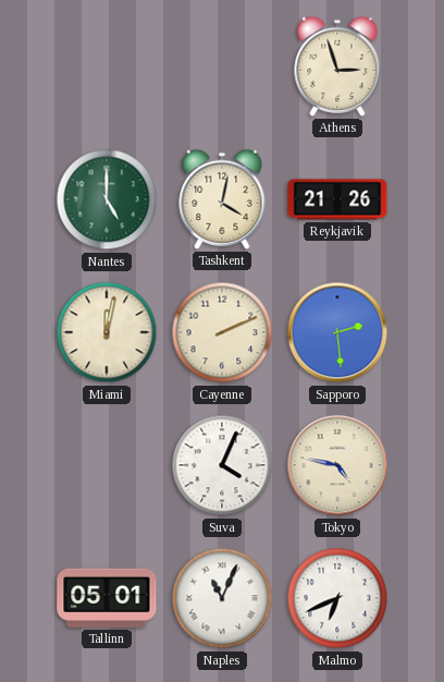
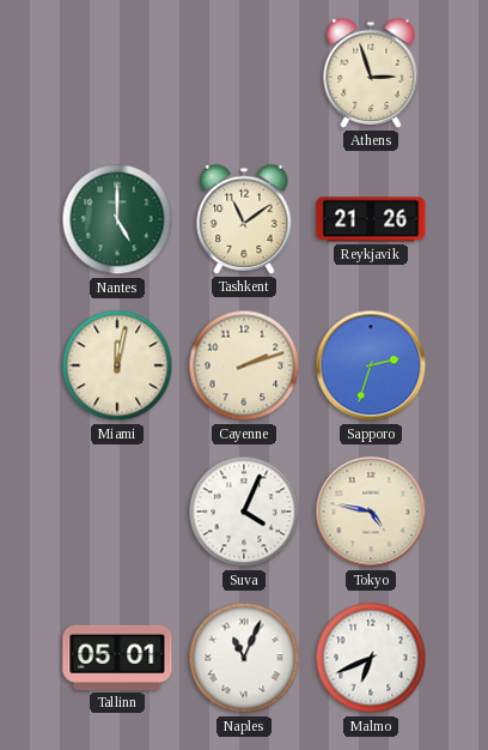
Tashkent: 4:02 -> 11:09
Cayenne: 2:11 -> 2:12
Sapporo: 2:29 -> 2:33
